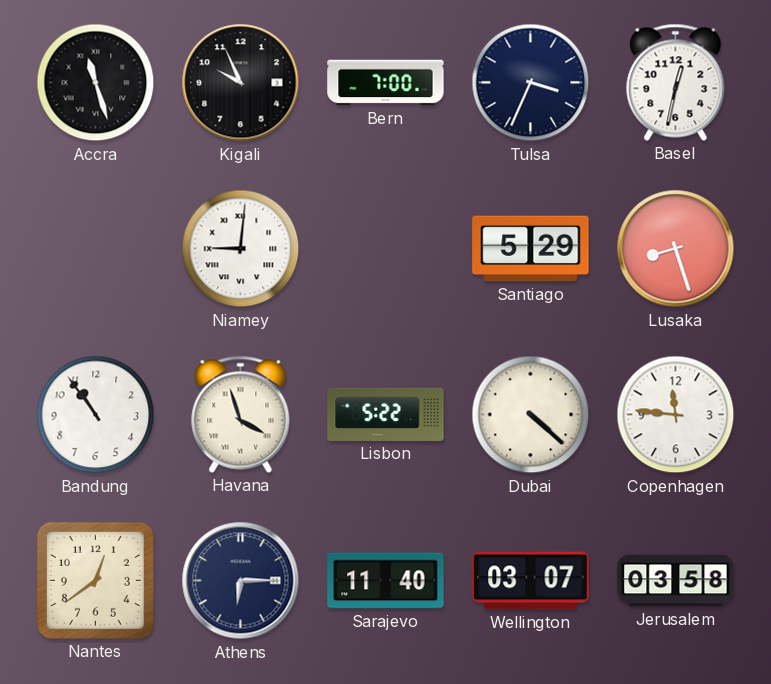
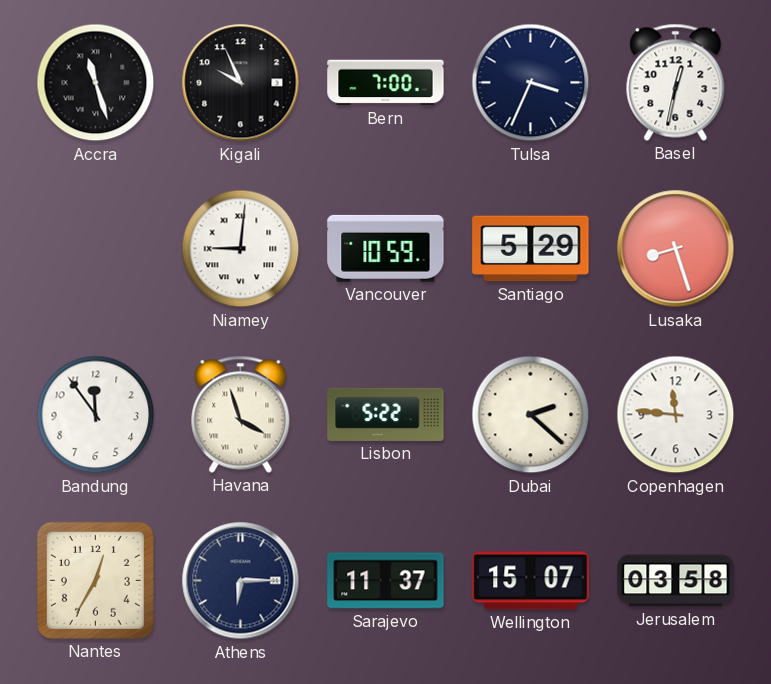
Vancouver: none -> 10:59
Bandung: 10:54 -> 11:54
Dubai: 4:22 -> 2:22
Nantes: 12:39 -> 12:35
Sarajevo: 11:40 -> 11:37
Wellington: 03:07 -> 15:07
